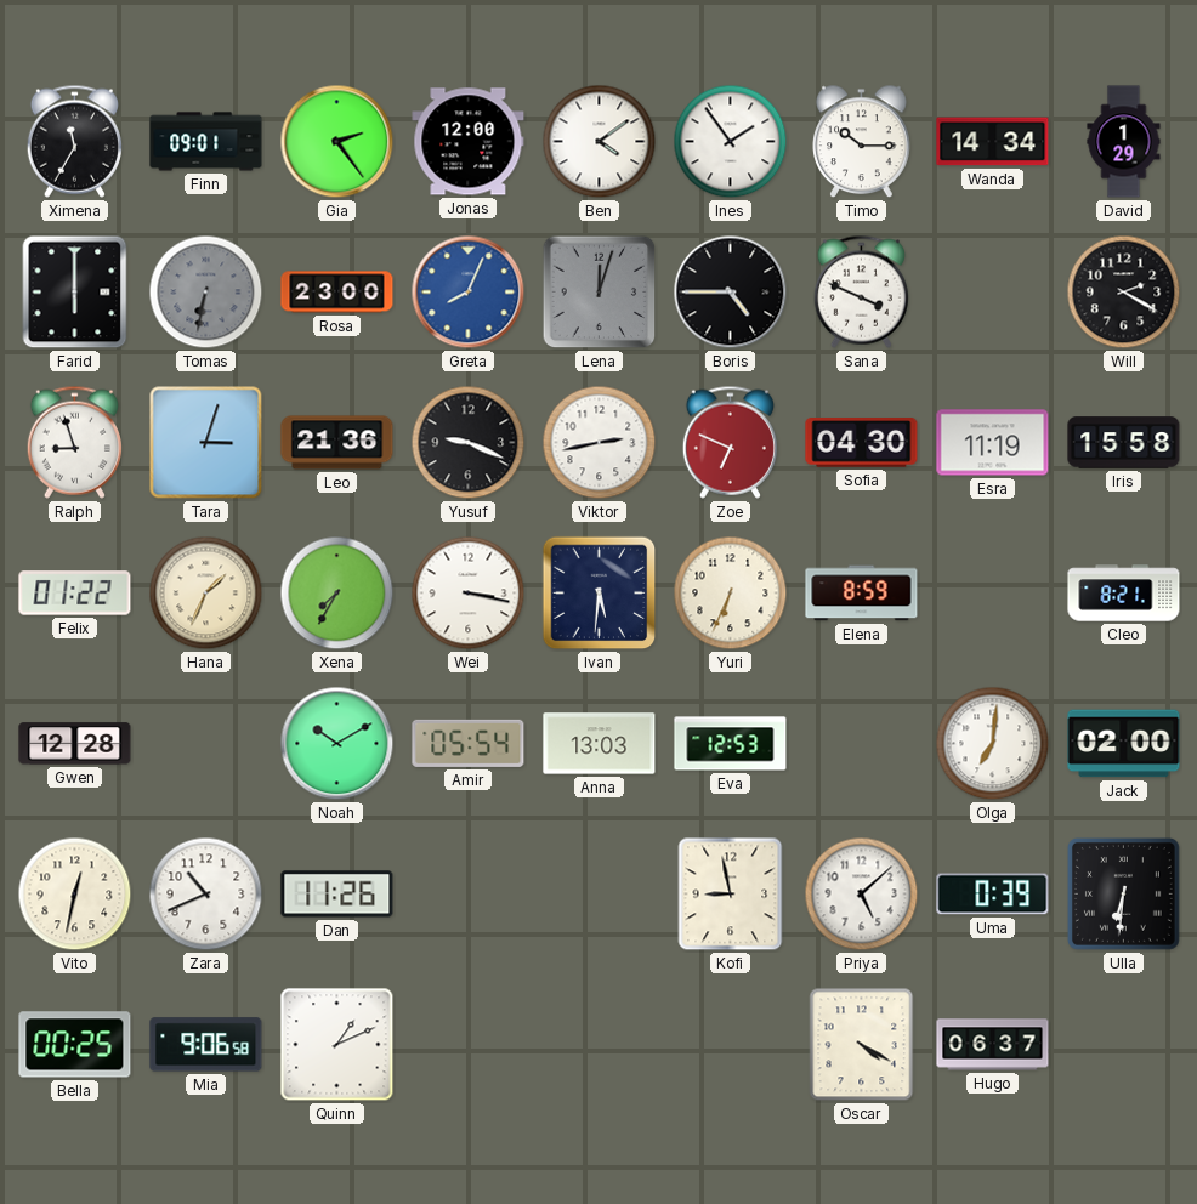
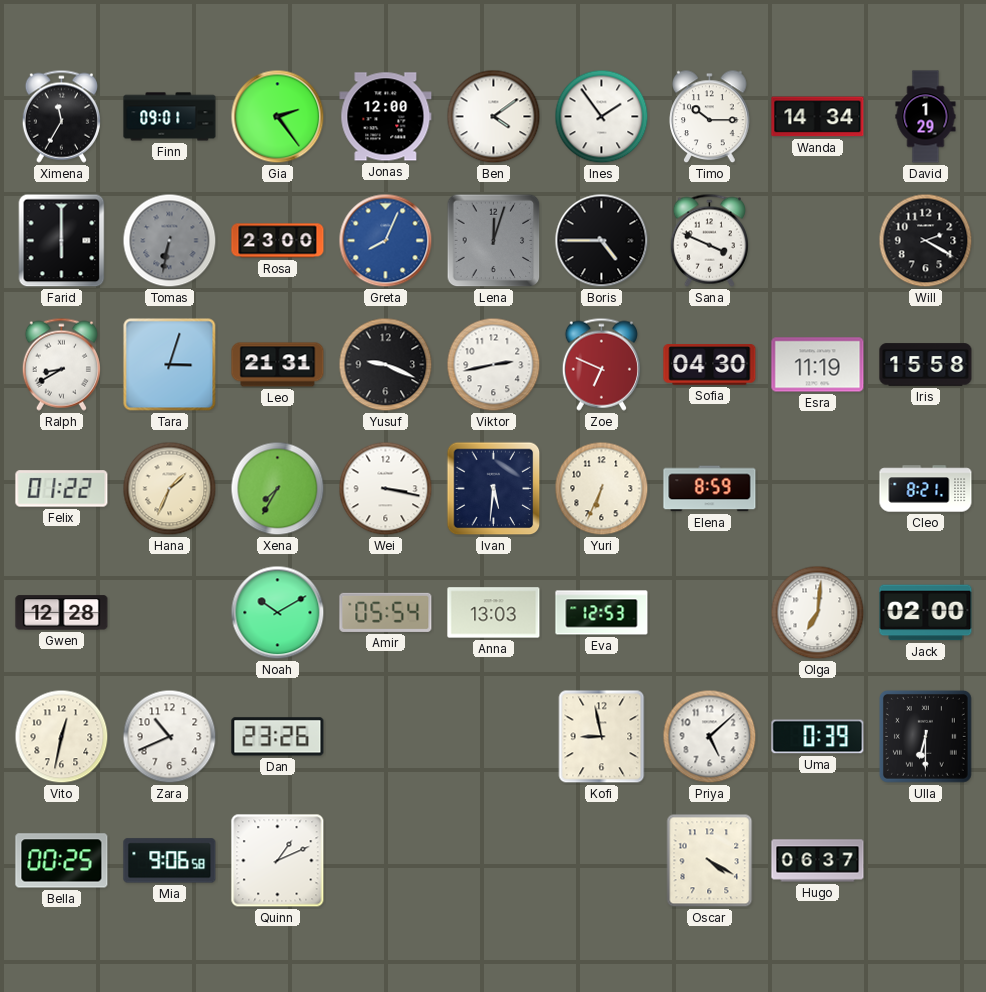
Ralph: 8:57 -> 8:40
Leo: 21:36 -> 21:31
Dan: 11:26 -> 23:26
Ulla: 6:31 -> 6:30
